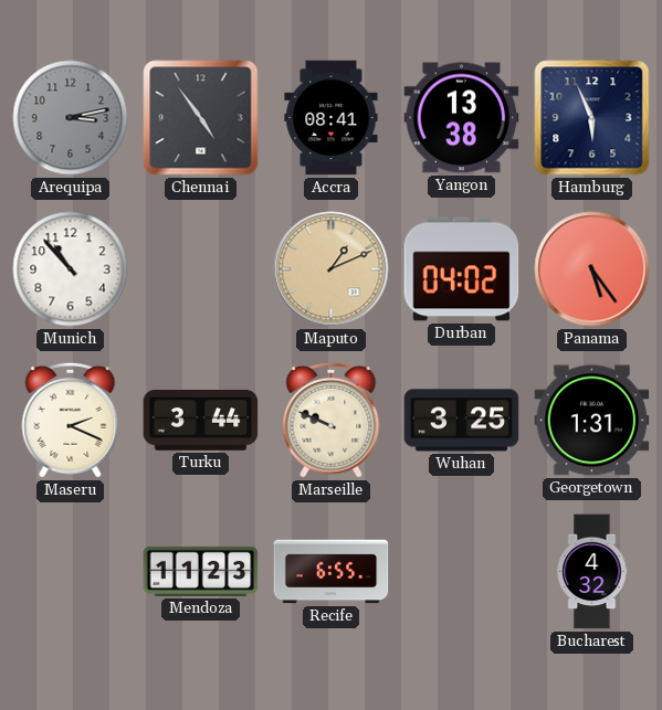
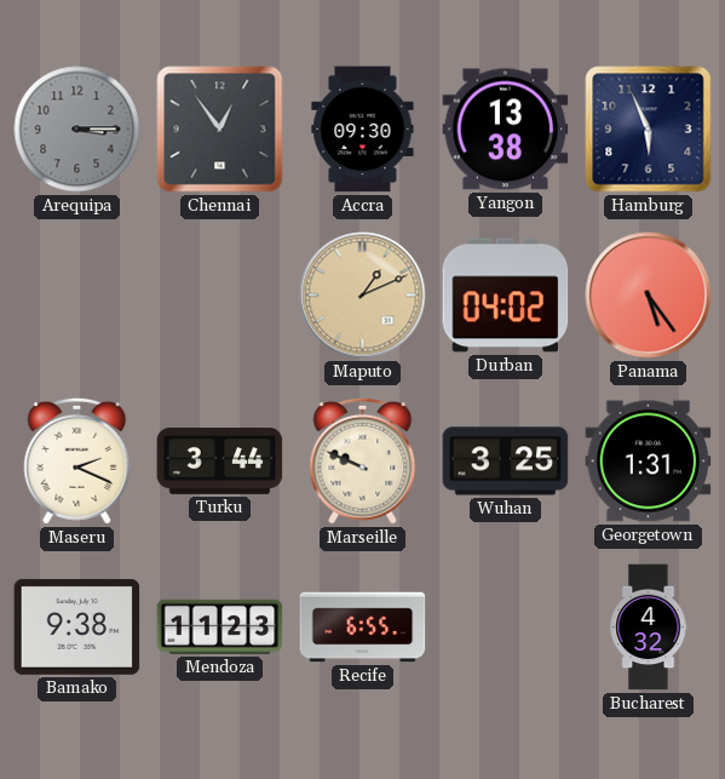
Arequipa: 3:13 -> 3:15
Chennai: 4:54 -> 12:54
Accra: 08:41 -> 09:30
Munich: 10:53 -> none
Bamako: none -> 9:38
